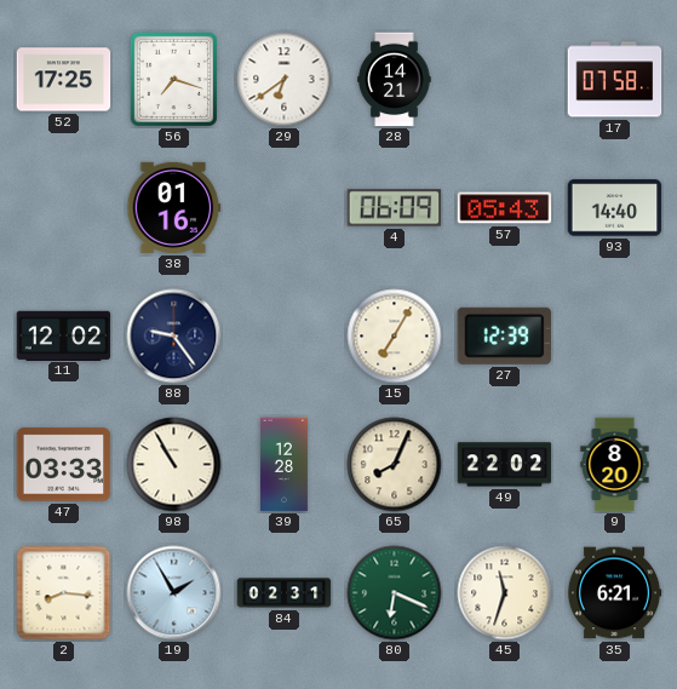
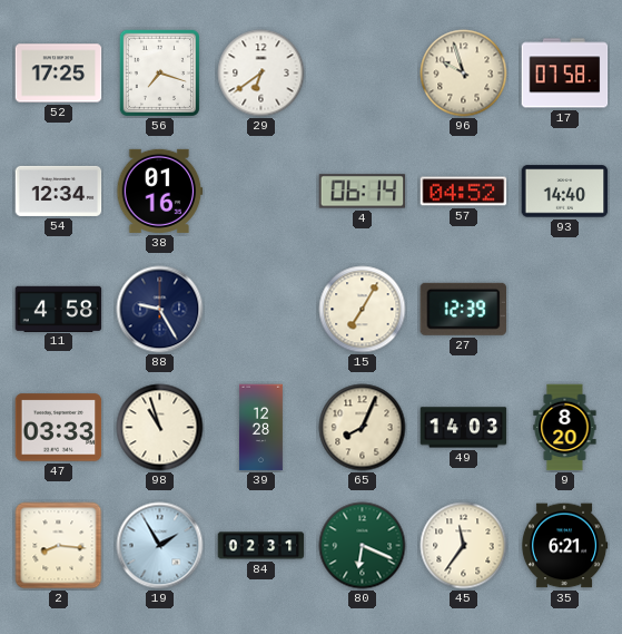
28: 14:21 -> none
96: none -> 9:57
54: none -> 12:34
4: 06:09 -> 06:14
57: 05:43 -> 04:52
11: 12:02 -> 4:58
88: 9:24 -> 9:25
98: 10:55 -> 10:57
49: 22:02 -> 14:03
45: 11:33 -> 11:36
